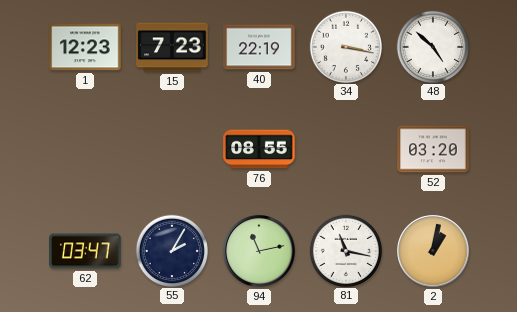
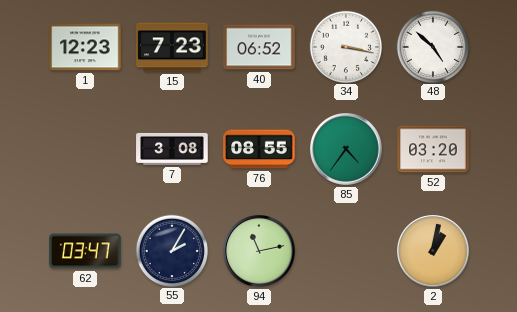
40: 22:19 -> 06:52
7: none -> 3:08
85: none -> 4:36
81: 11:17 -> none
